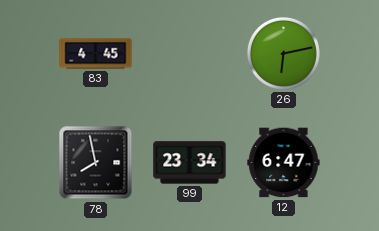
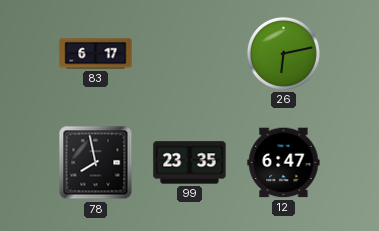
83: 4:45 -> 6:17
99: 23:34 -> 23:35
